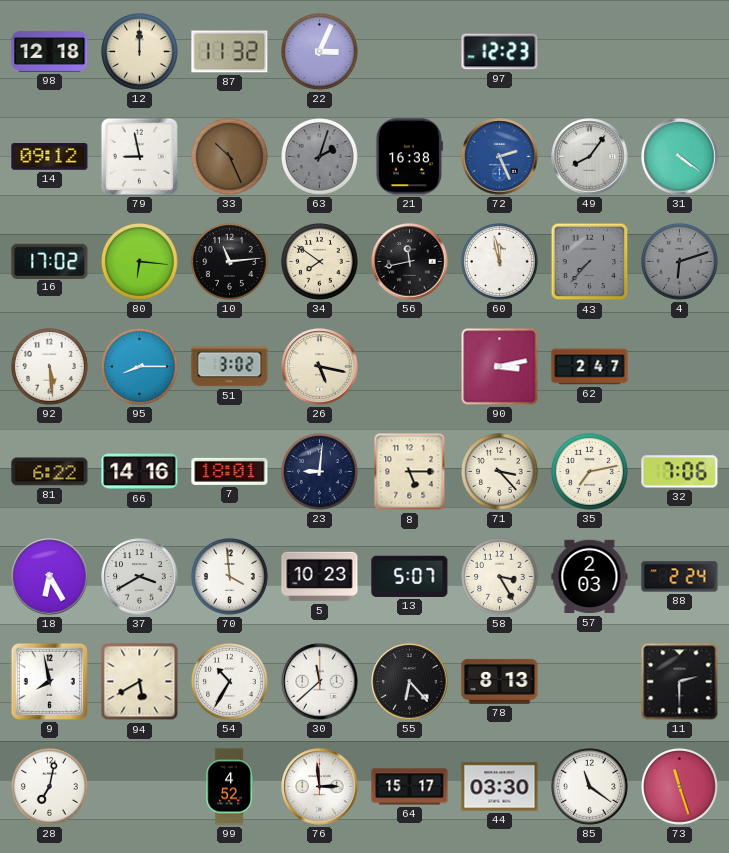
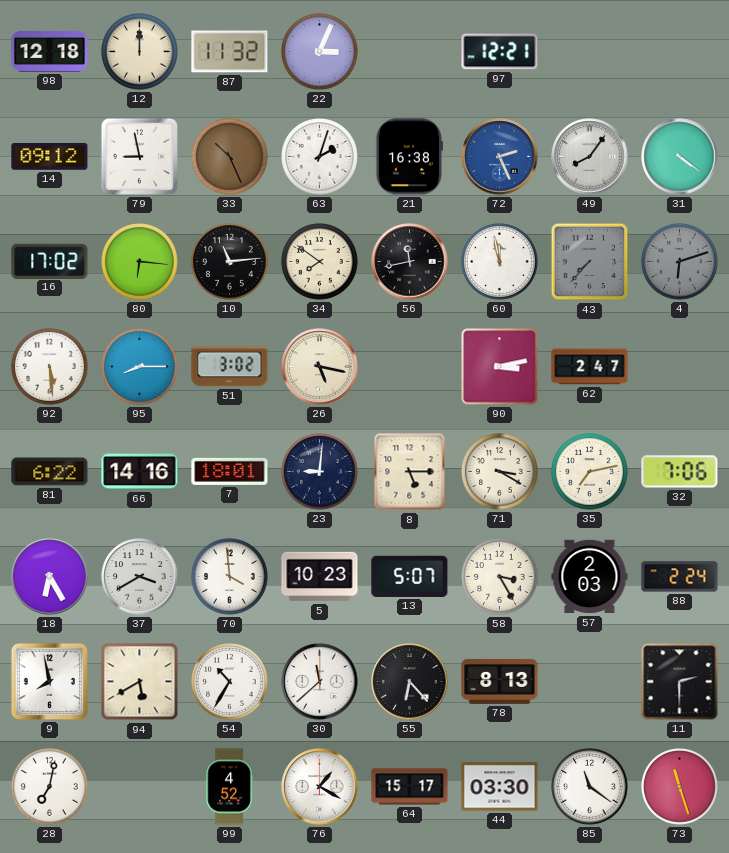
97: 12:23 -> 12:21
63 dial: grey -> white
71: 3:23 -> 3:20
76: 2:59 -> 1:20
